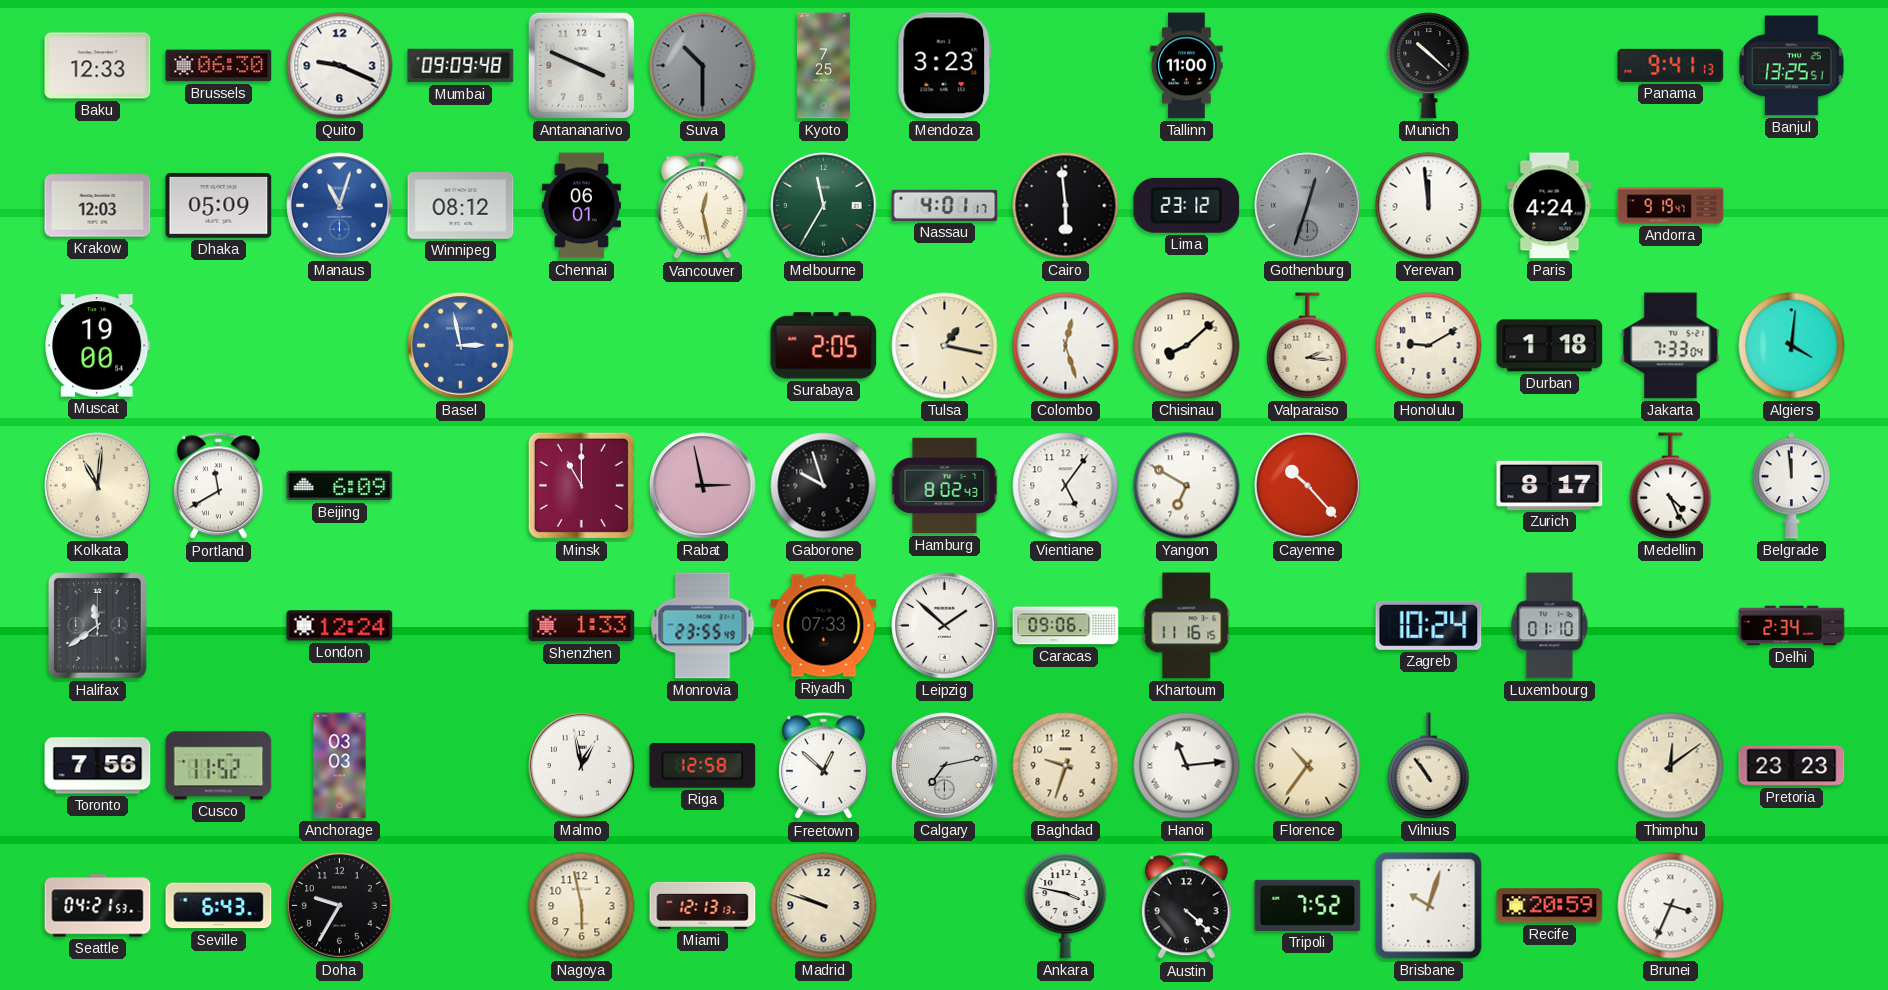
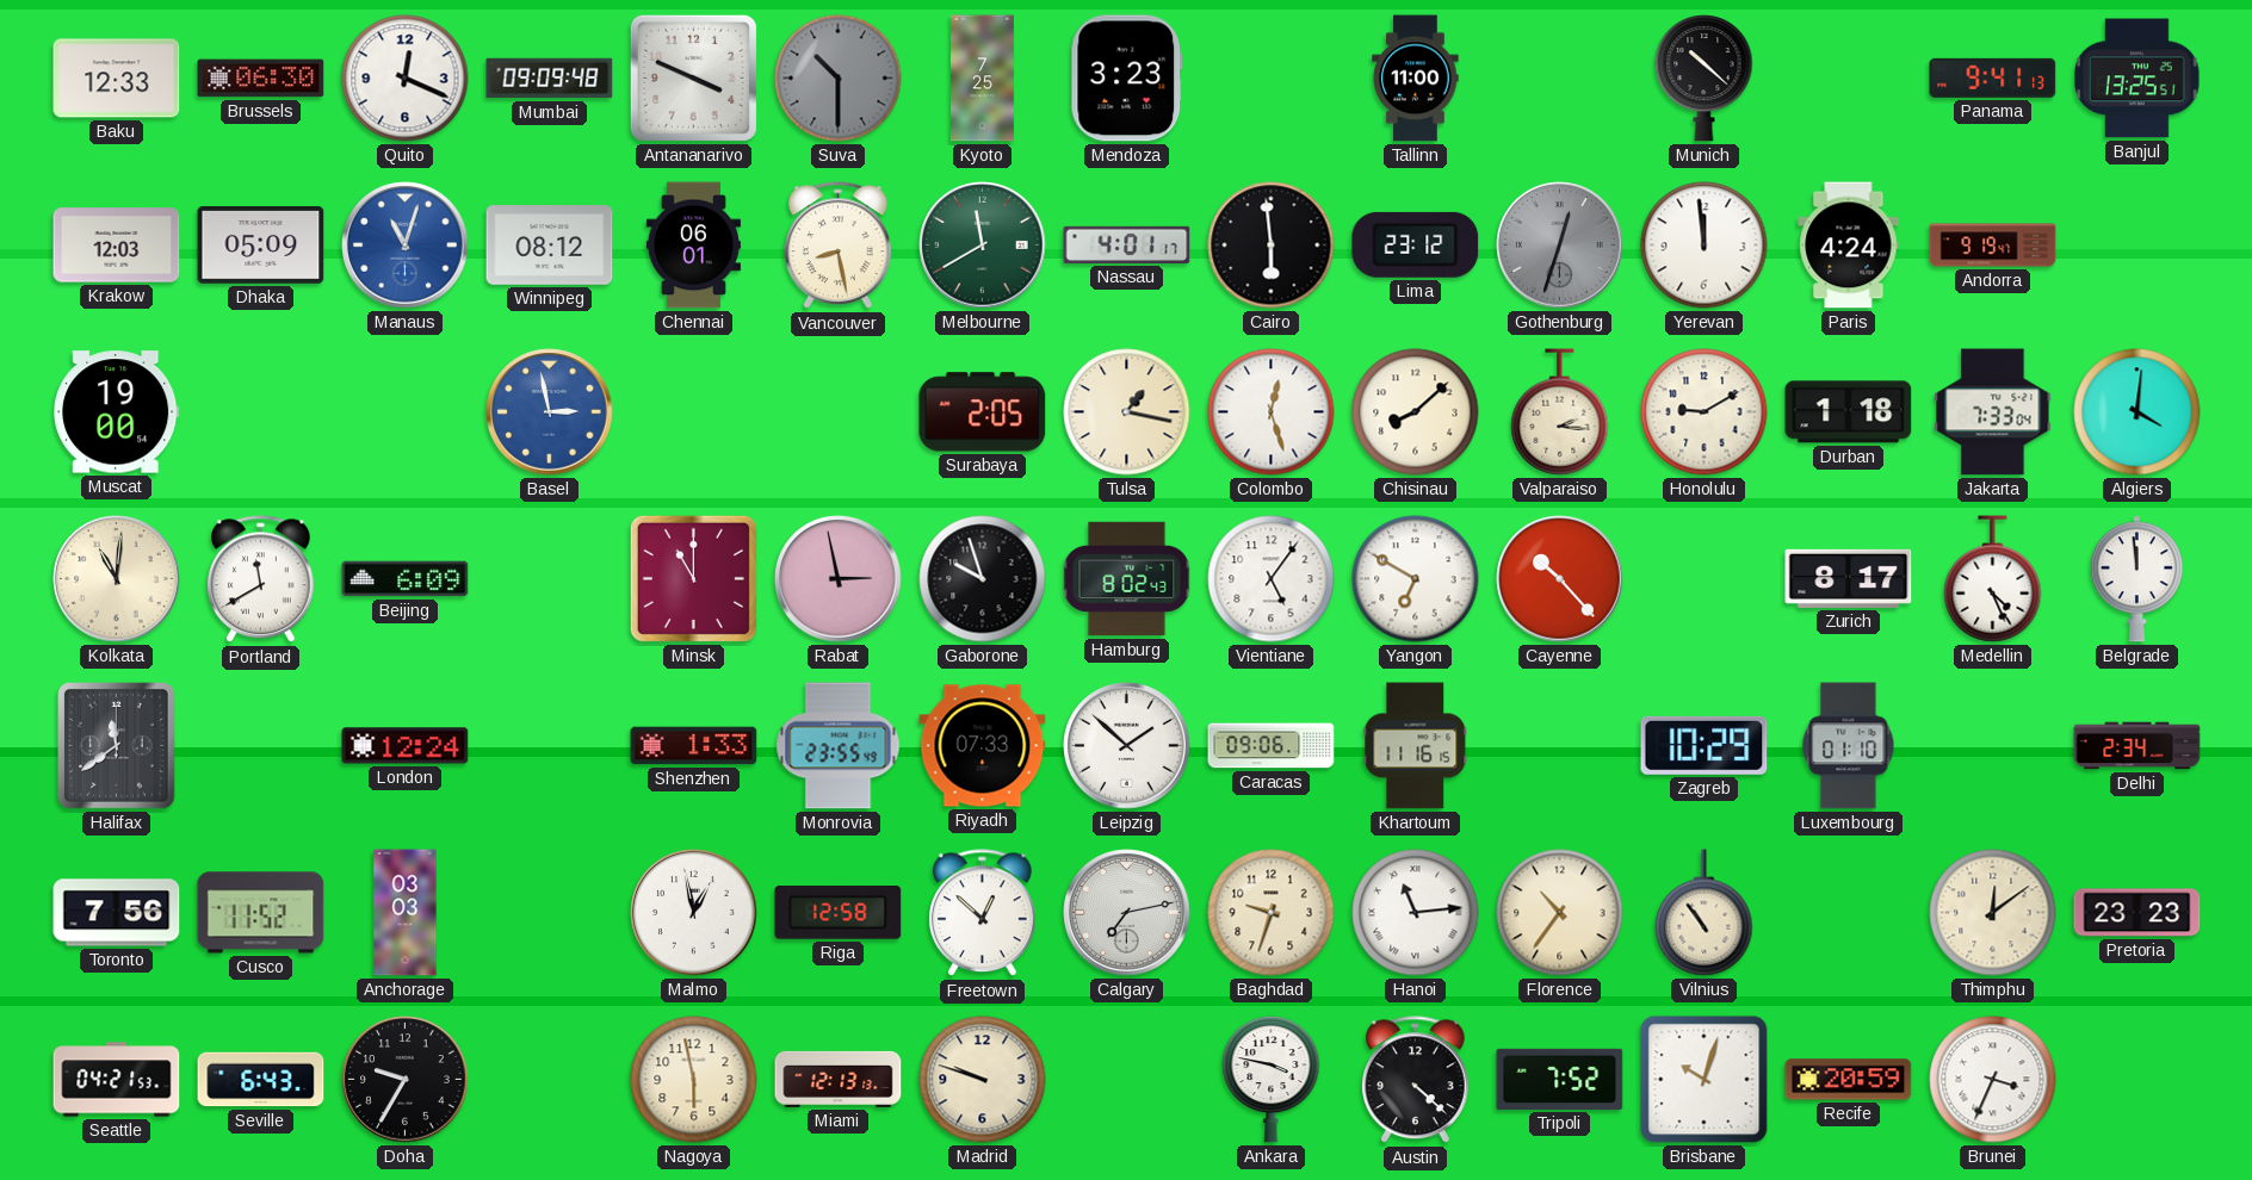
Quito: 9:19 -> 12:19
Vancouver: 12:28 -> 8:28
Melbourne: 11:35 -> 11:40
Zagreb: 10:24 -> 10:29
